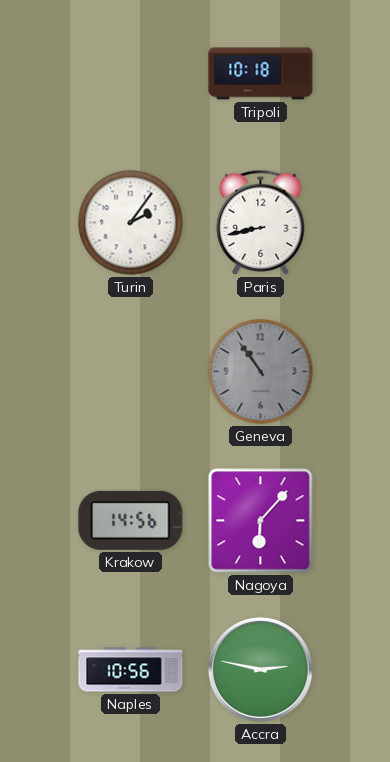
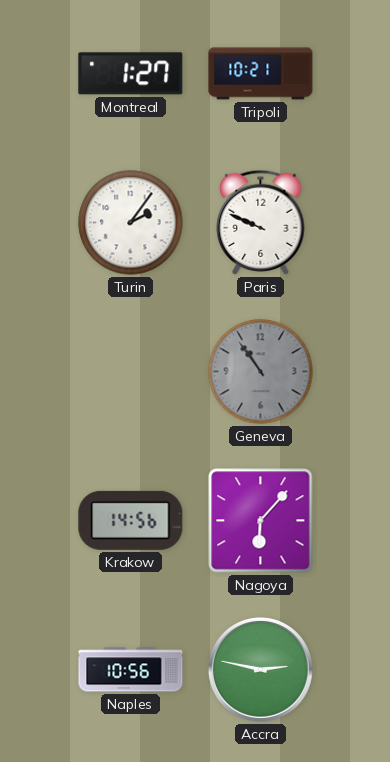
Montreal: none -> 1:27
Tripoli: 10:18 -> 10:21
Paris: 8:43 -> 9:49
